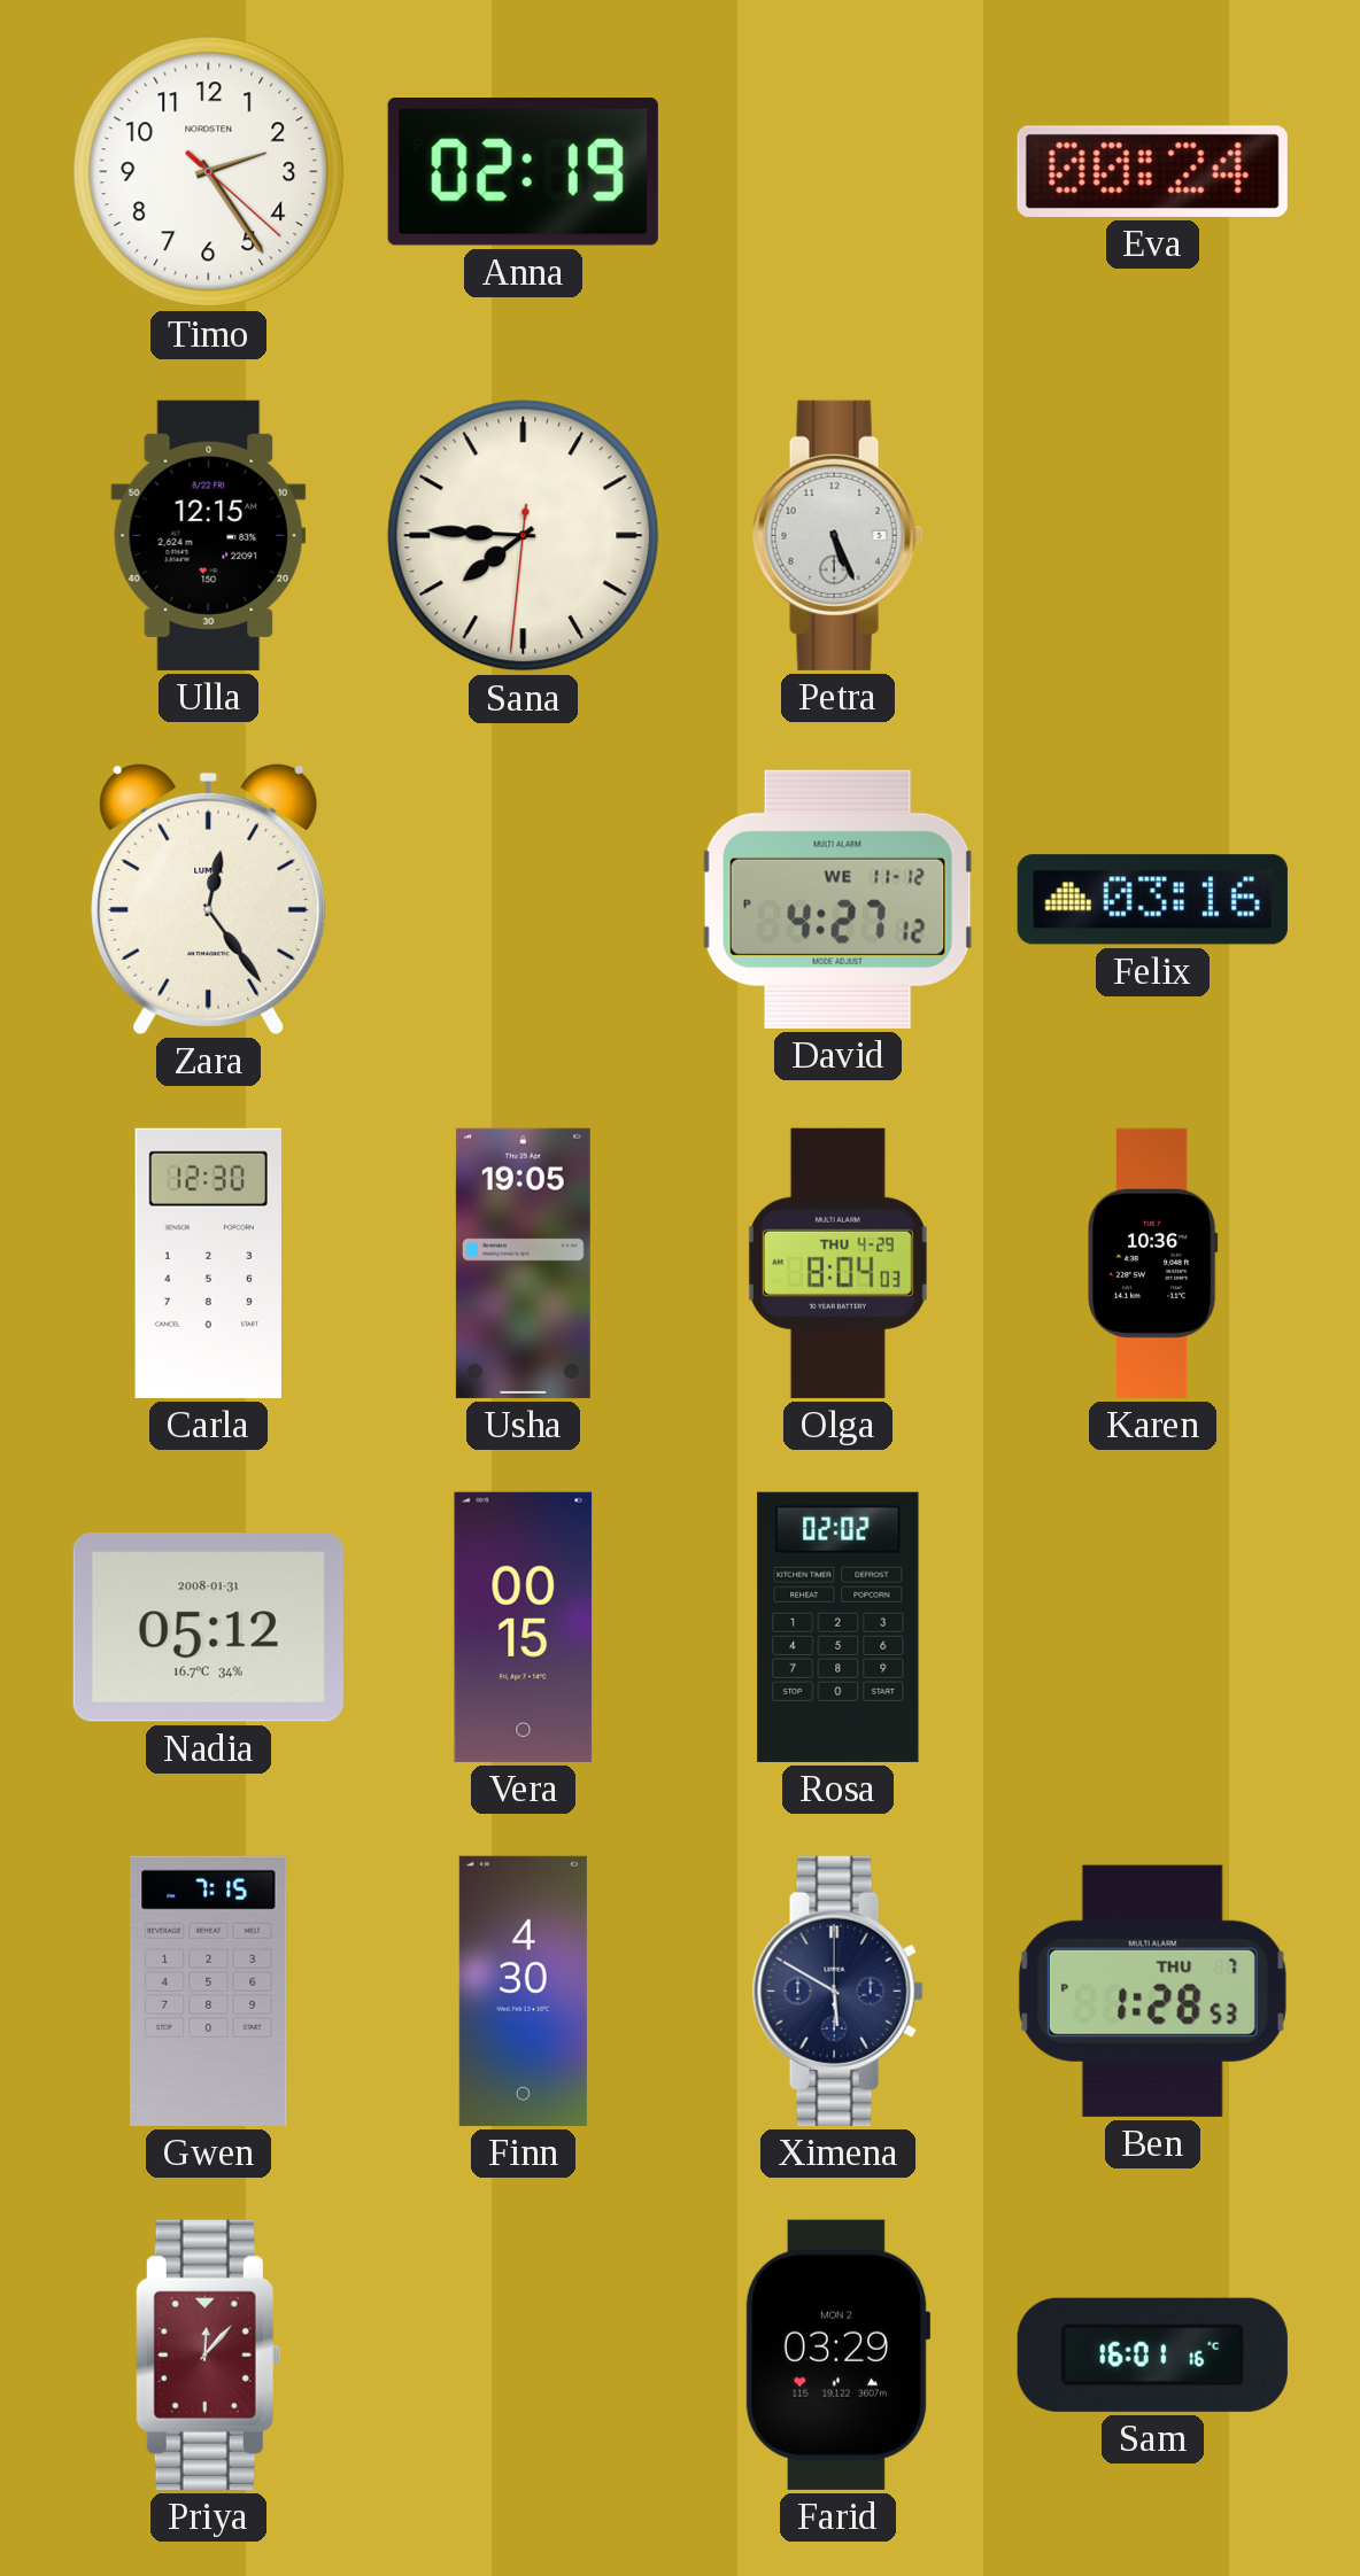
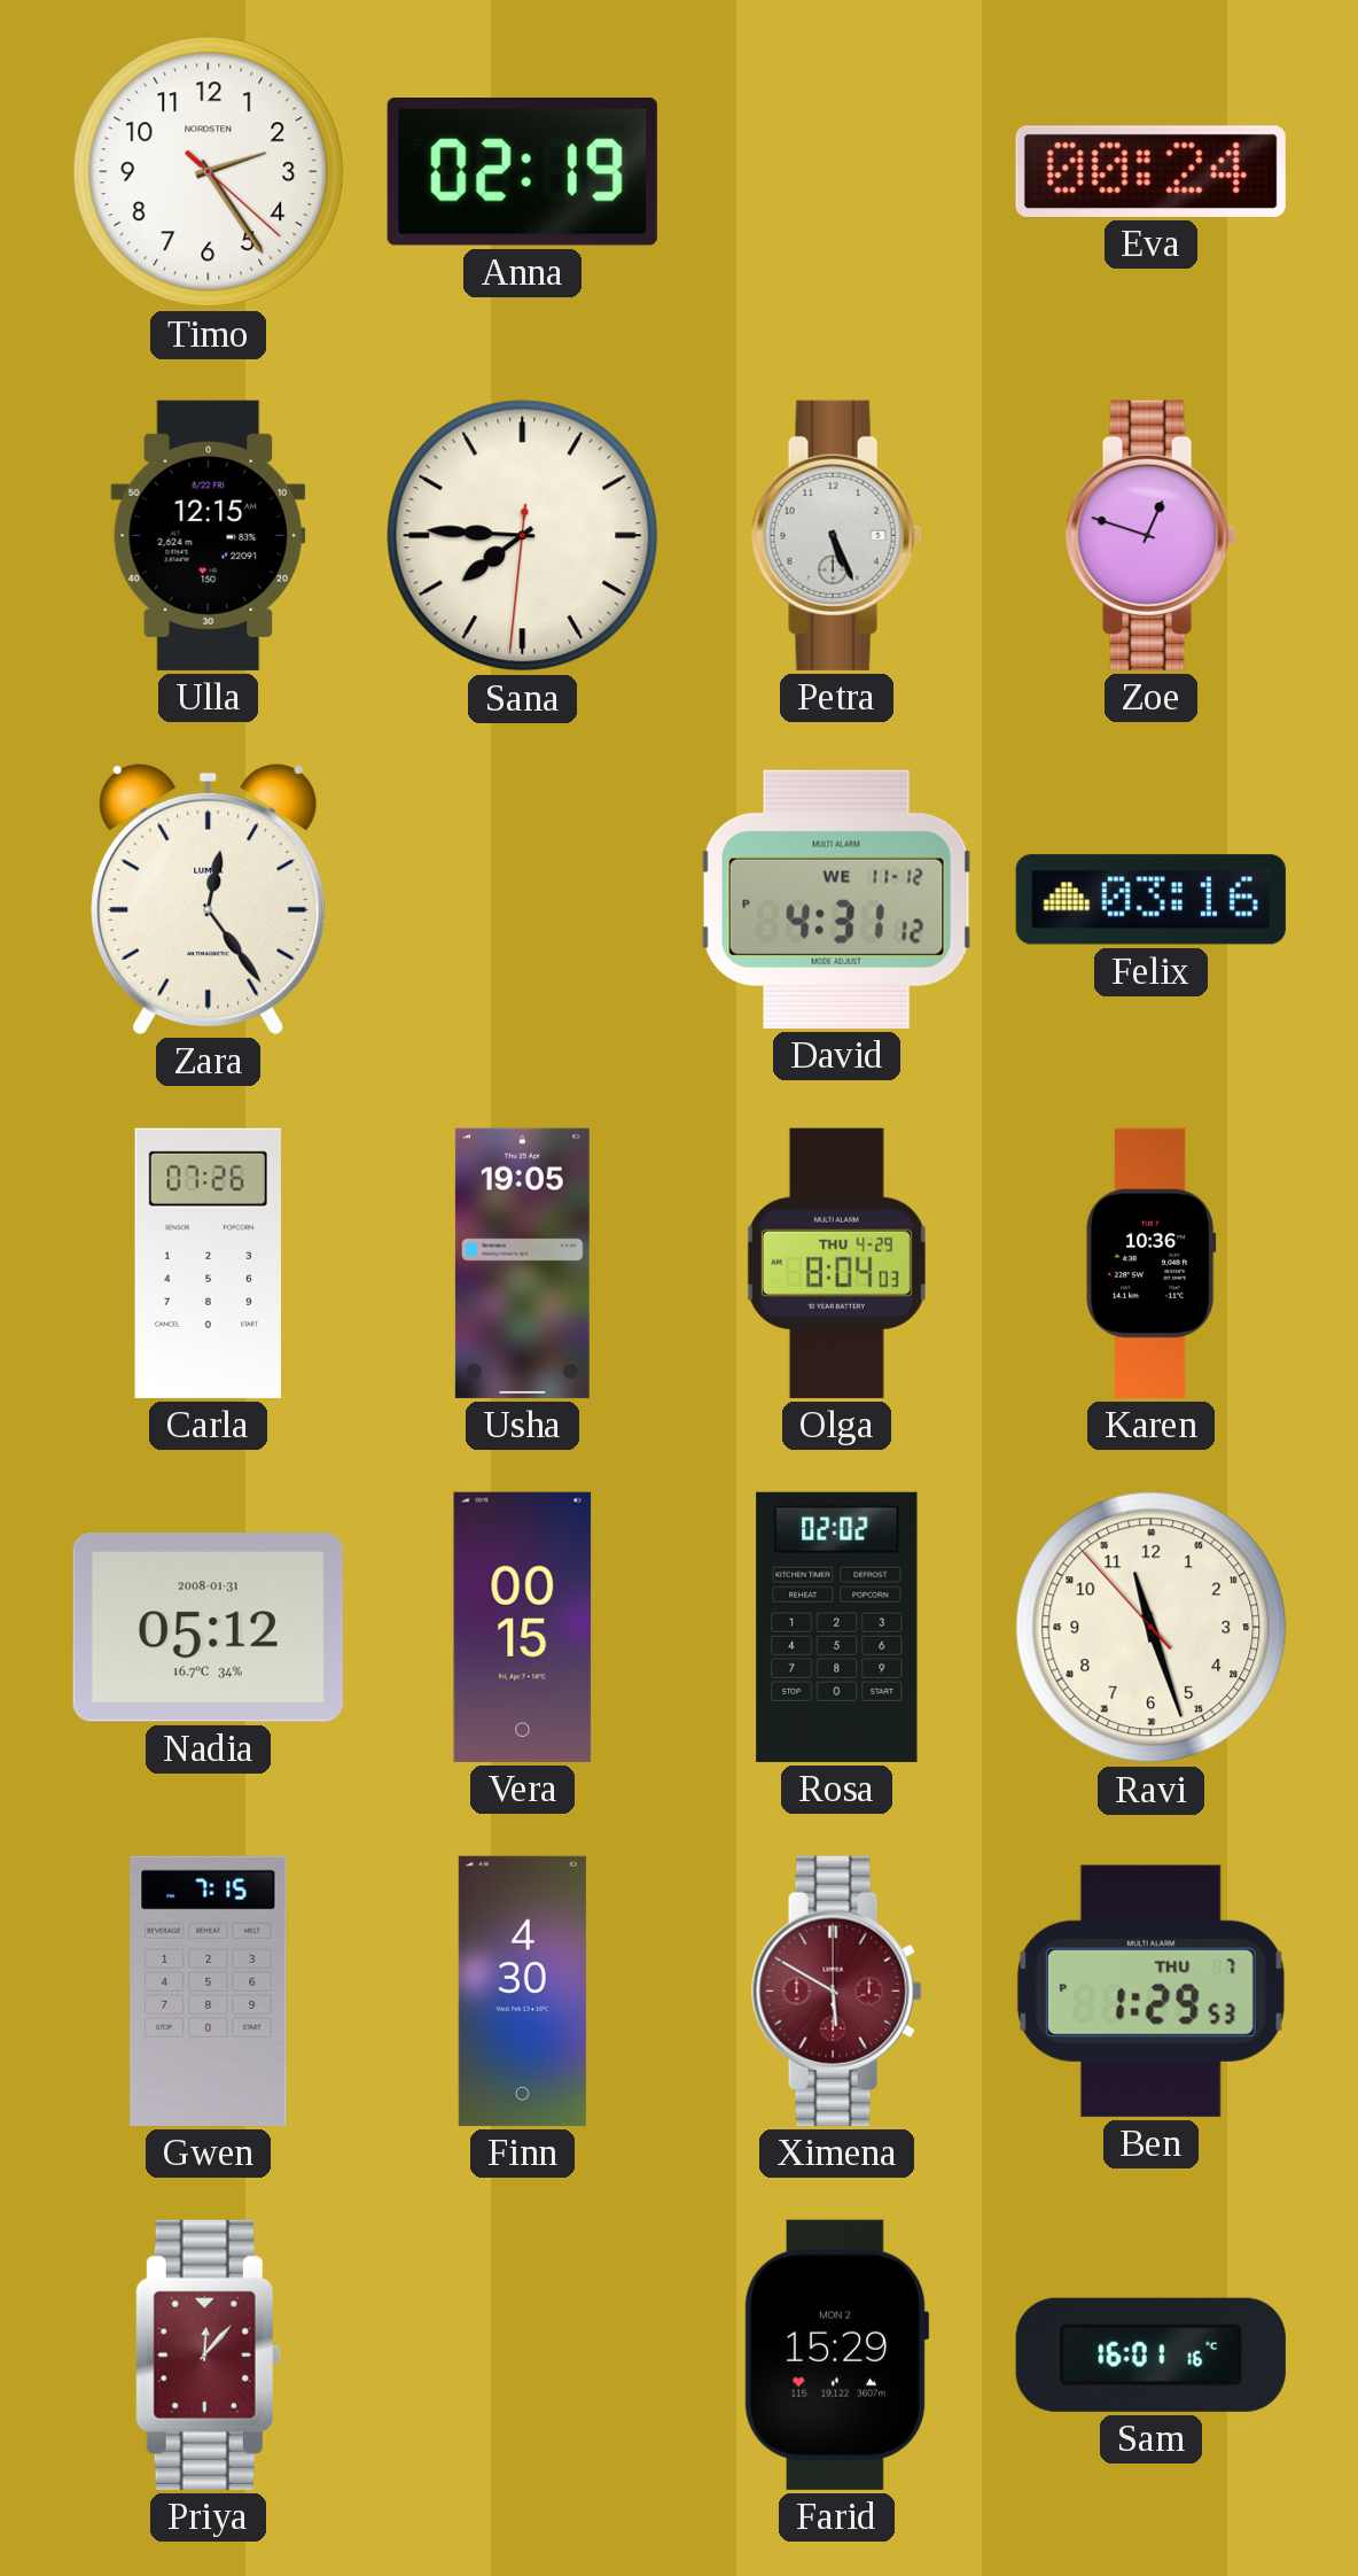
Zoe: none -> 12:48
David: 4:27 -> 4:31
Carla: 12:30 -> 07:26
Ravi: none -> 11:26
Ximena dial: navy -> burgundy
Ben: 1:28 -> 1:29
Farid: 03:29 -> 15:29
